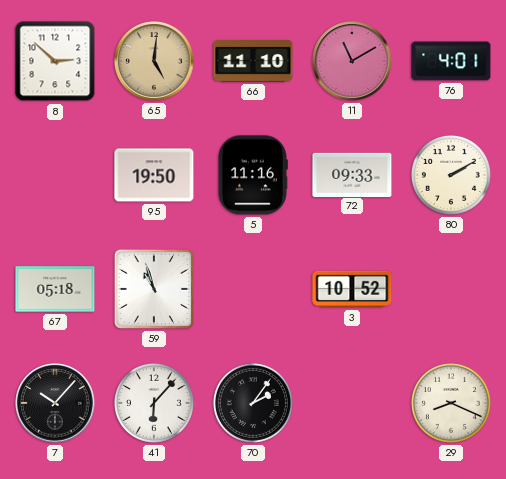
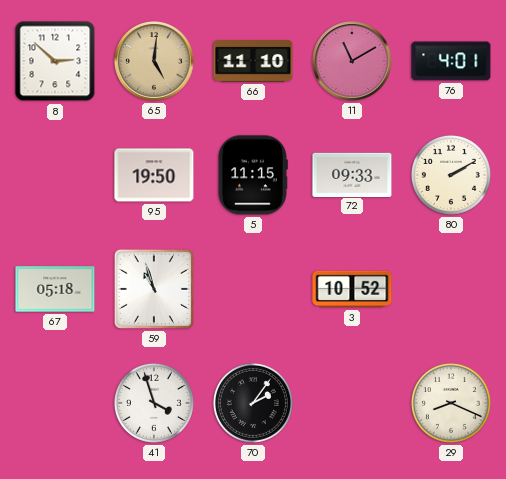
5: 11:16 -> 11:15
7: 10:07 -> none
41: 6:07 -> 3:57
